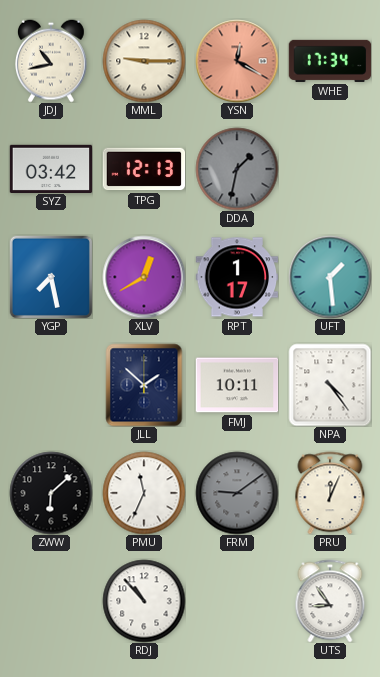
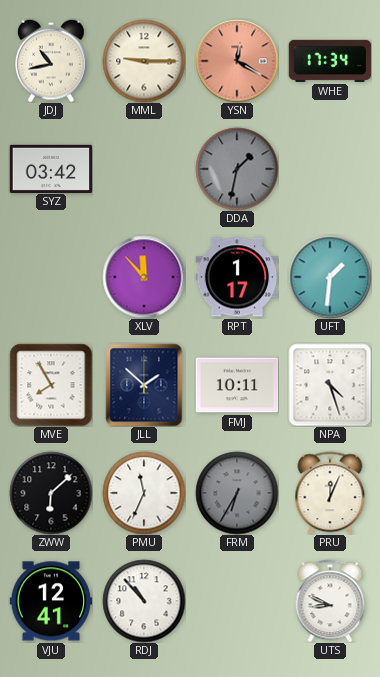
TPG: 12:13 -> none
YGP: 7:28 -> none
XLV: 12:40 -> 11:53
UFT: 1:29 -> 1:31
MVE: none -> 7:55
NPA: 4:24 -> 4:27
FRM: 9:09 -> 6:35
VJU: none -> 12:41
UTS: 8:54 -> 8:49
